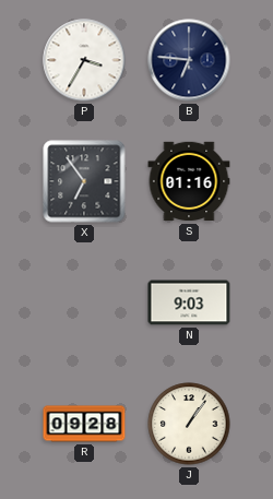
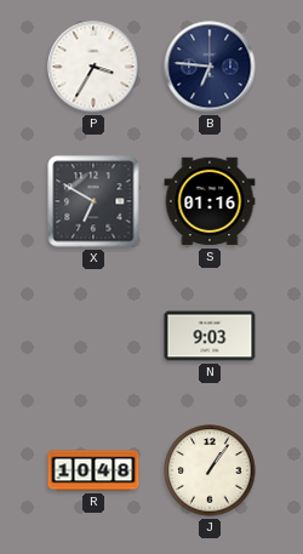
X: 6:54 -> 6:50
R: 09:28 -> 10:48
